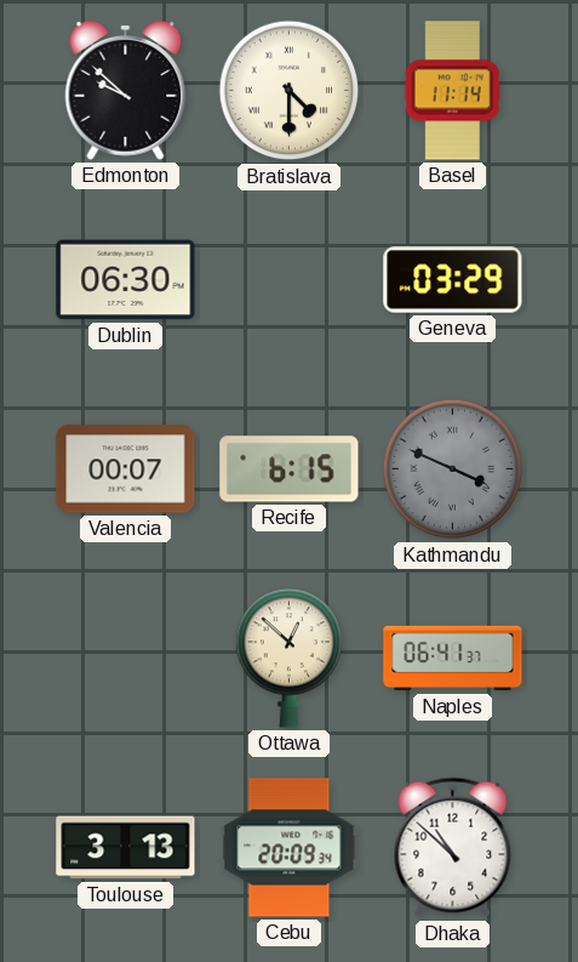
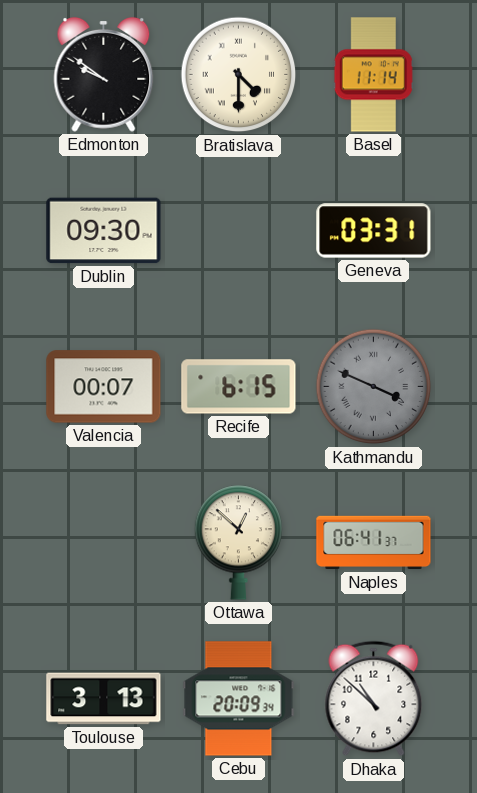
Edmonton: 9:52 -> 9:51
Dublin: 06:30 -> 09:30
Geneva: 03:29 -> 03:31
